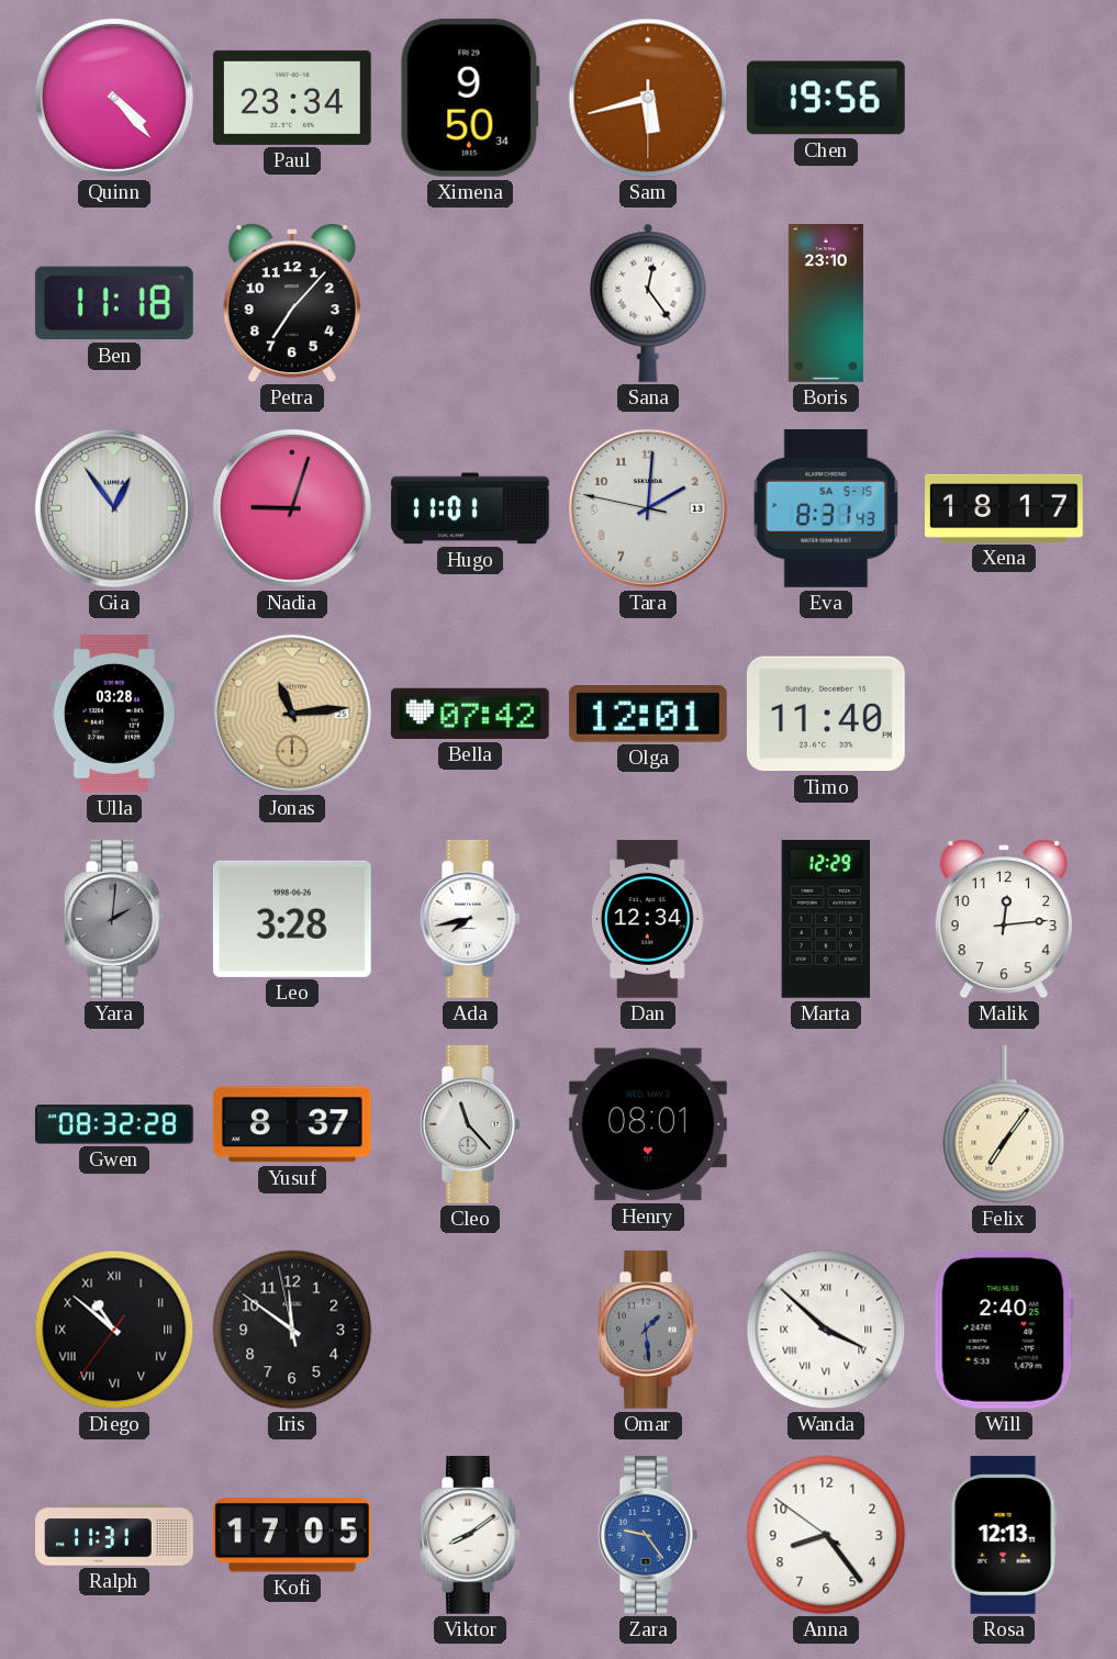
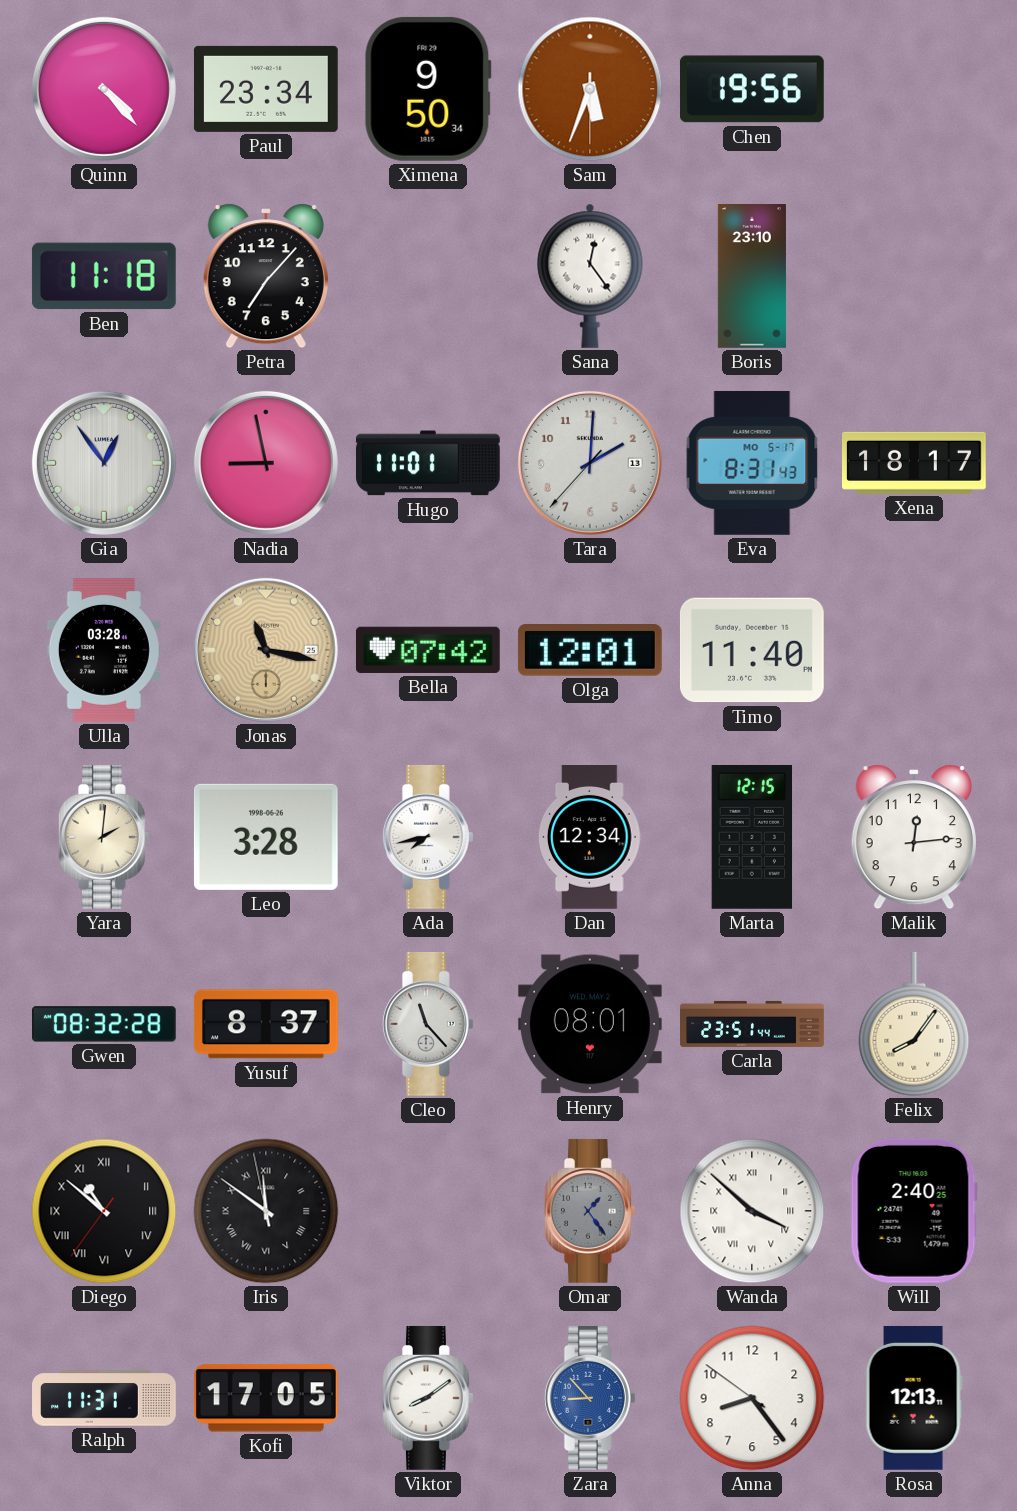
Sam: 5:42 -> 5:33
Nadia: 9:03 -> 8:58
Tara: 2:00:47 -> 2:00:37
Eva date: SA 5-15 -> MO 5-17
Jonas: 11:14 -> 11:17
Yara dial: grey -> cream
Marta: 12:29 -> 12:15
Carla: none -> 23:51
Felix: 7:06 -> 8:06
Iris numerals: Arabic -> Roman
Omar: 1:29 -> 1:24
Zara: 9:24 -> 8:53
